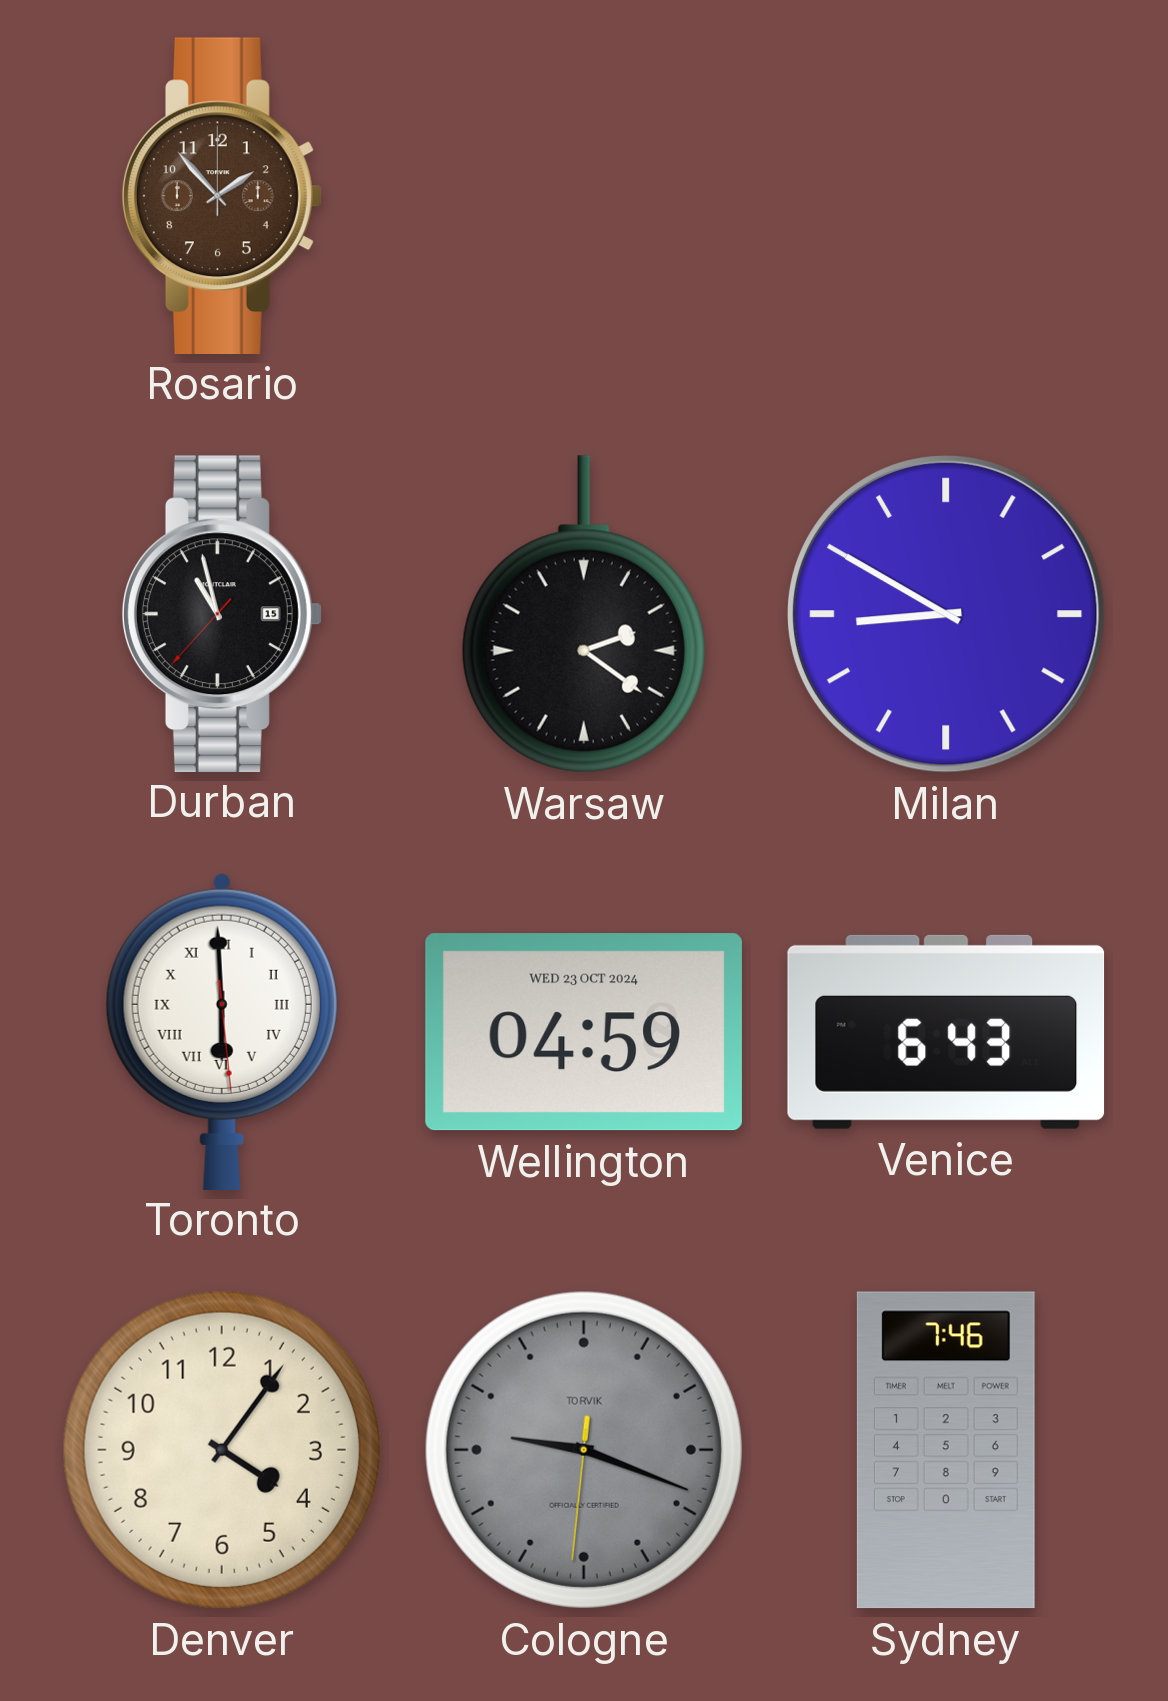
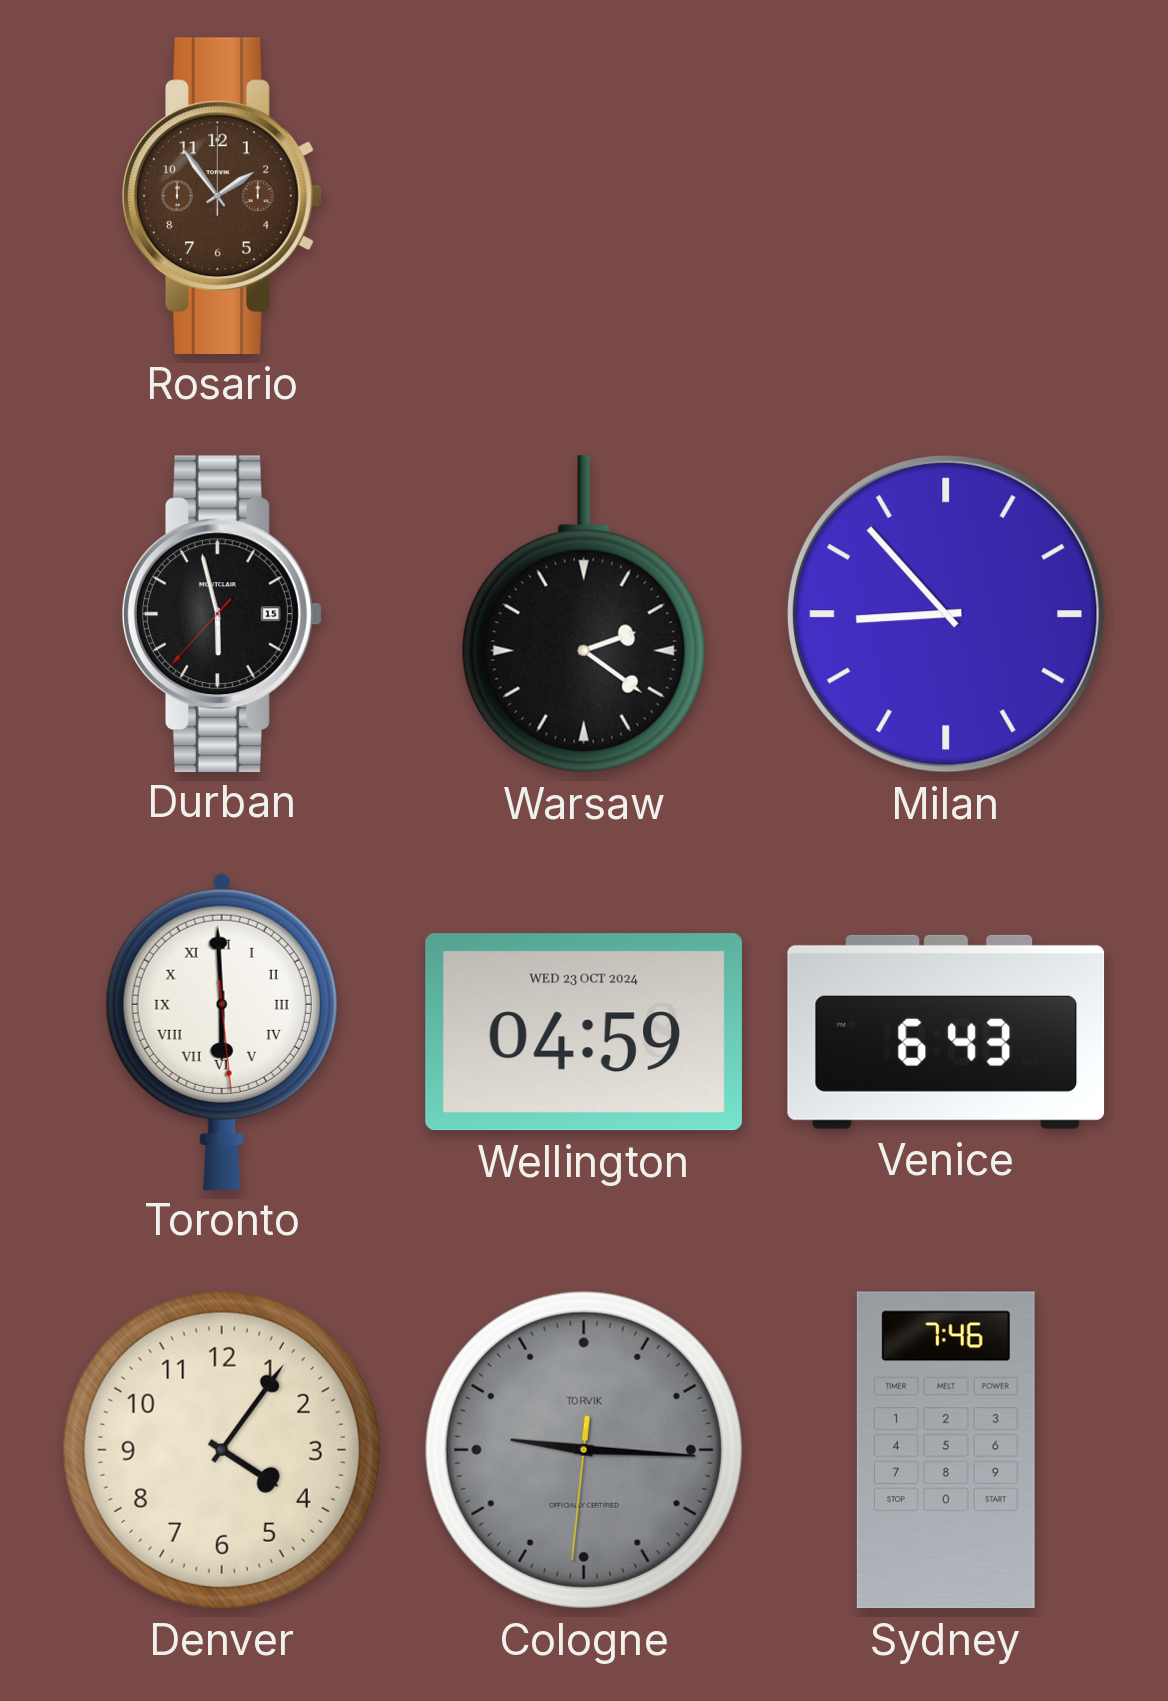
Rosario: 1:53 -> 1:54
Durban: 10:57 -> 5:57
Milan: 8:50 -> 8:53
Cologne: 9:18 -> 9:15
